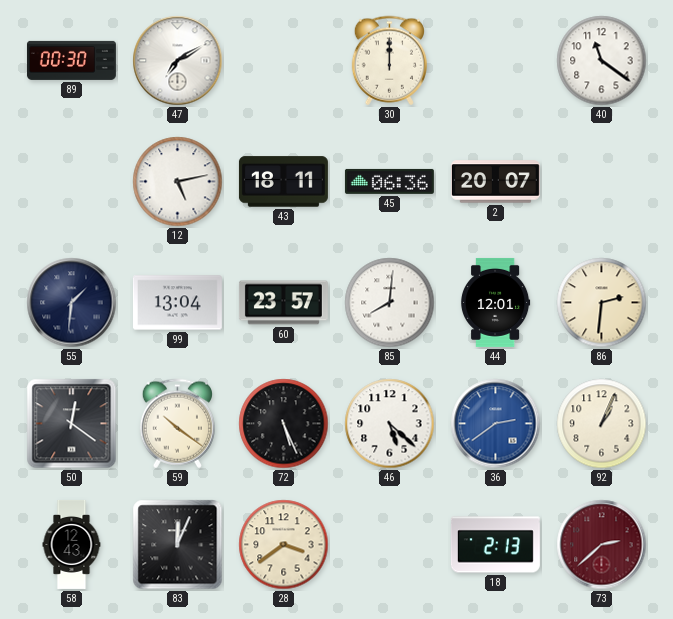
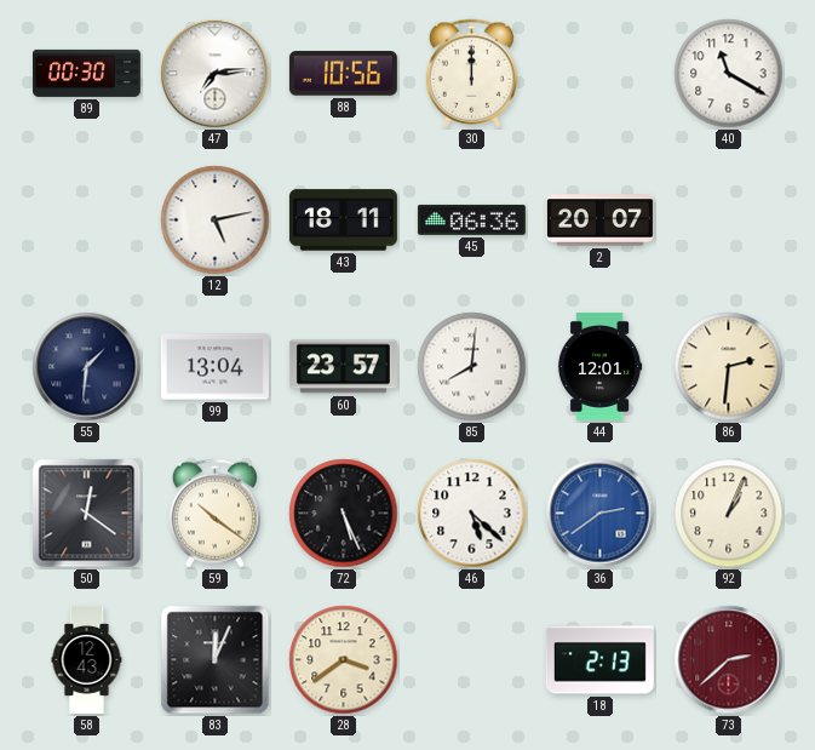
47: 7:10 -> 7:14
88: none -> 10:56
40: 11:21 -> 11:20
